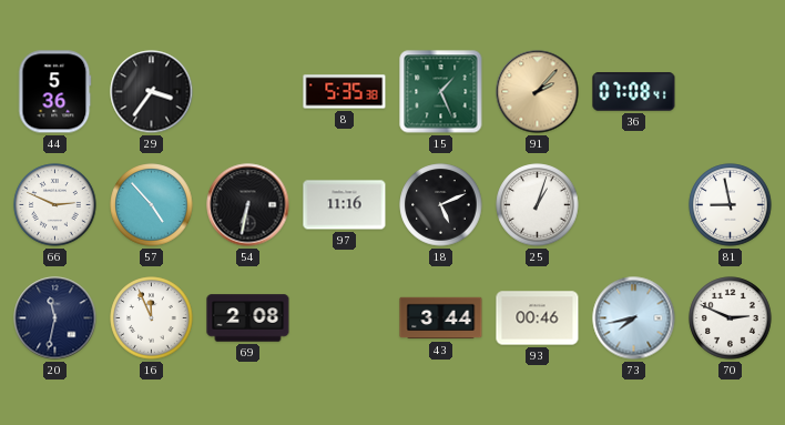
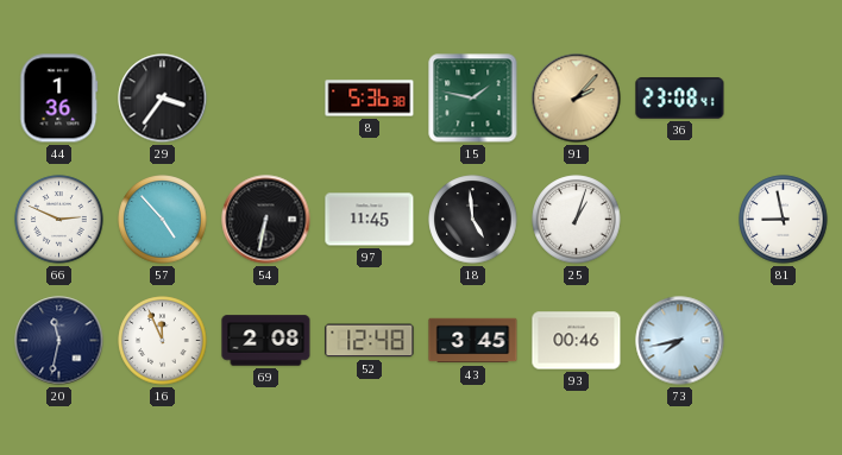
44: 5:36 -> 1:36
8: 5:35 -> 5:36
15: 1:26 -> 1:47
36: 07:08 -> 23:08
97: 11:16 -> 11:45
18: 5:11 -> 4:59
52: none -> 12:48
43: 3:44 -> 3:45
70: 2:49 -> none
